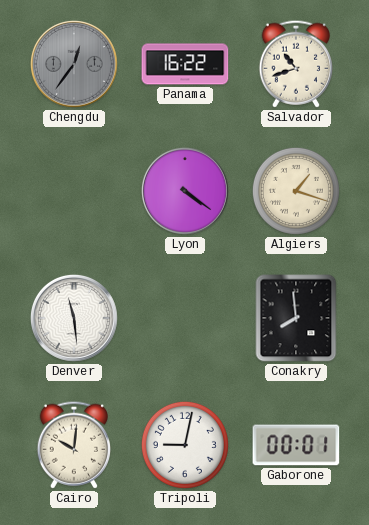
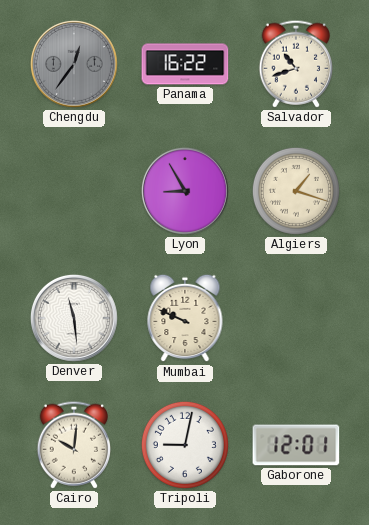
Lyon: 4:21 -> 8:55
Mumbai: none -> 9:49
Conakry: 7:59 -> none
Gaborone: 00:01 -> 12:01
